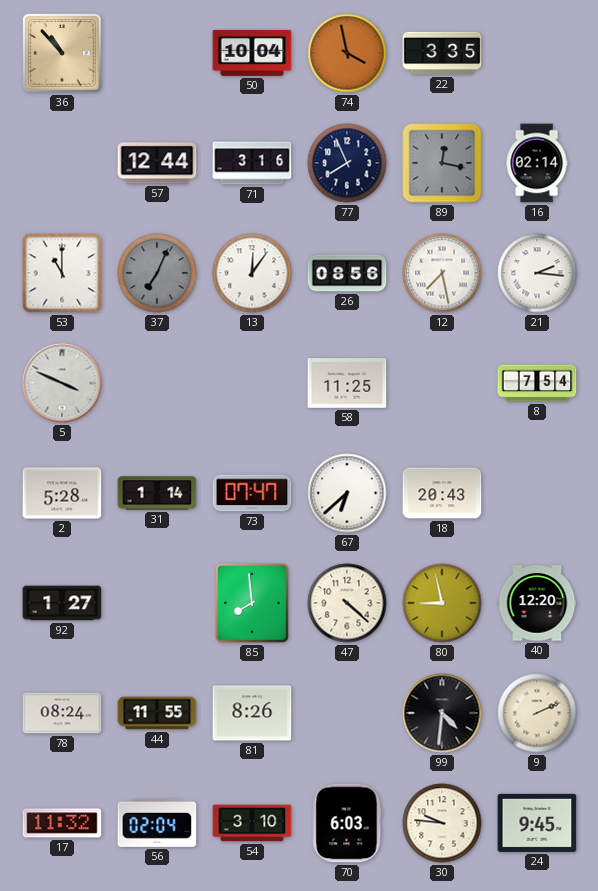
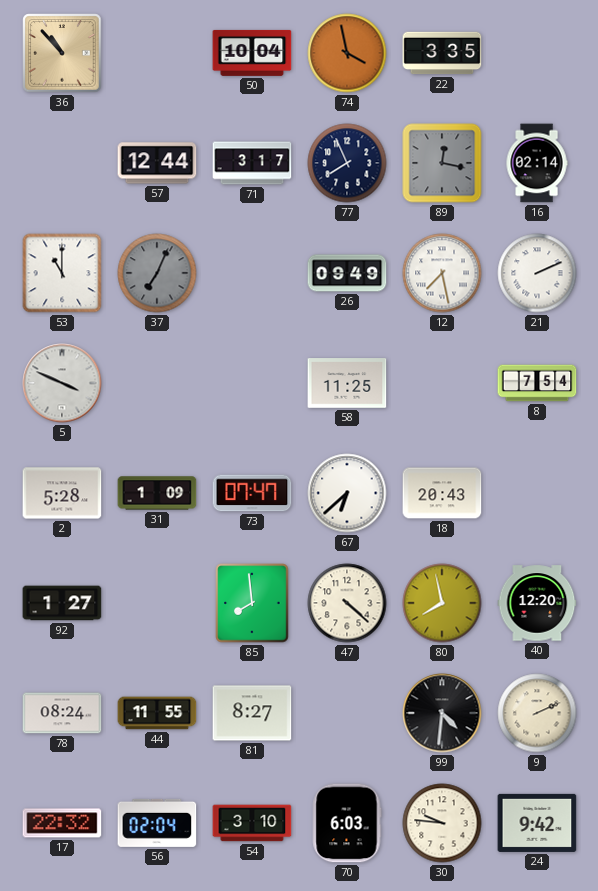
71: 3:16 -> 3:17
13: 12:06 -> none
26: 08:56 -> 09:49
21: 2:16 -> 2:11
31: 1:14 -> 1:09
80: 8:58 -> 7:58
81: 8:26 -> 8:27
17: 11:32 -> 22:32
24: 9:45 -> 9:42
